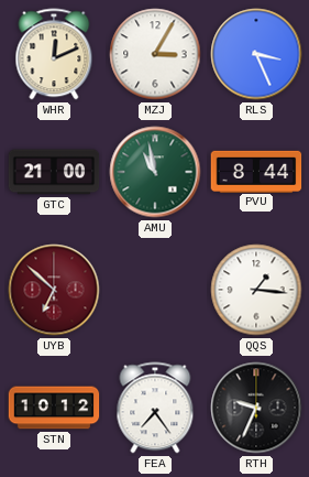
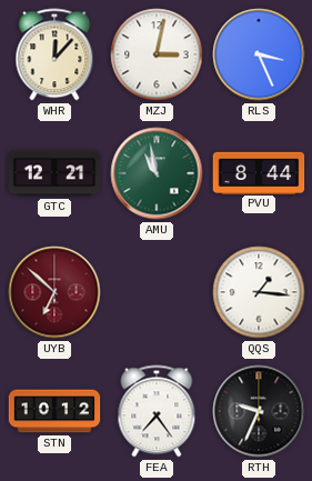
WHR: 12:11 -> 12:07
MZJ: 3:05 -> 3:02
GTC: 21:00 -> 12:21
